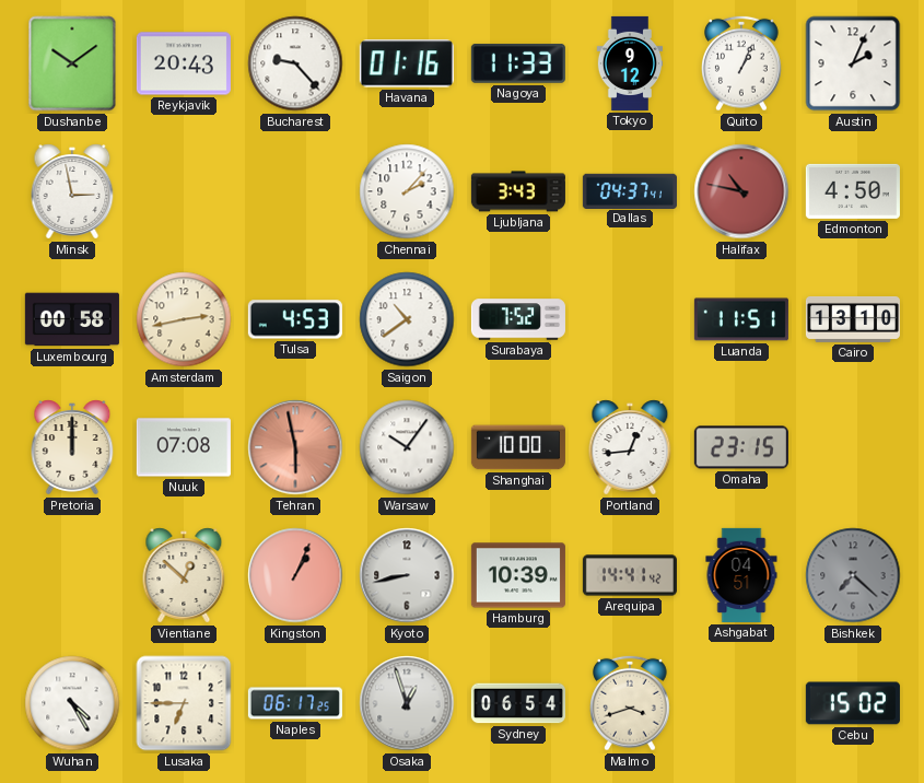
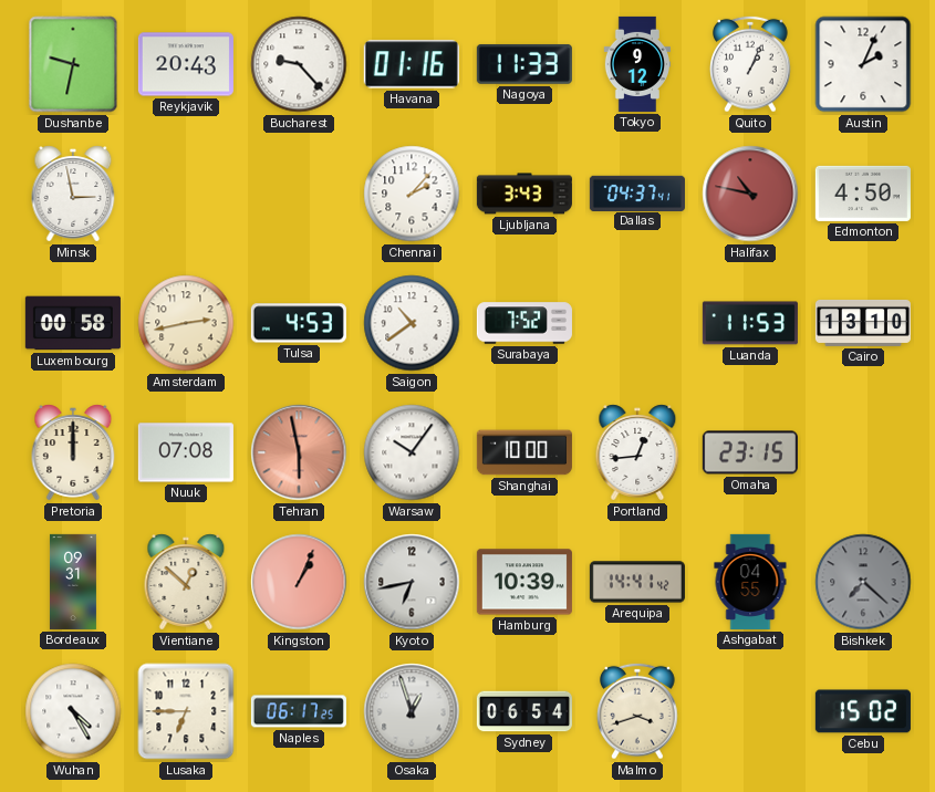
Dushanbe: 10:09 -> 9:32
Luanda: 11:51 -> 11:53
Bordeaux: none -> 09:31
Kyoto: 8:43 -> 6:43
Ashgabat: 04:51 -> 04:55
